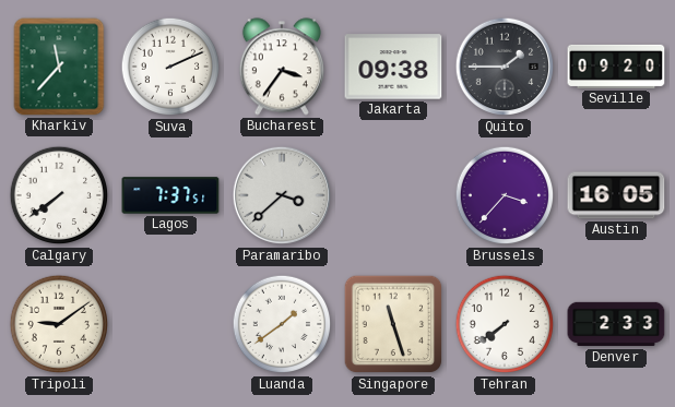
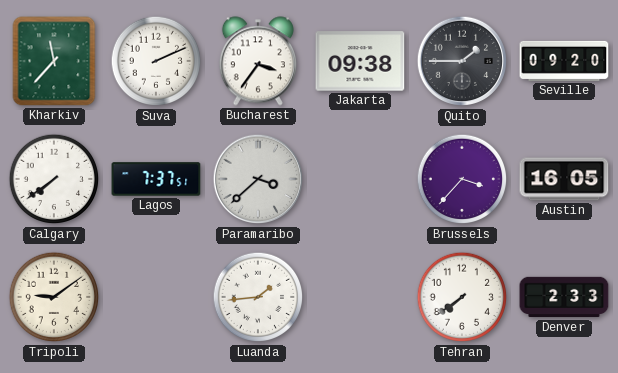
Luanda: 1:39 -> 1:44
Singapore: 11:27 -> none
